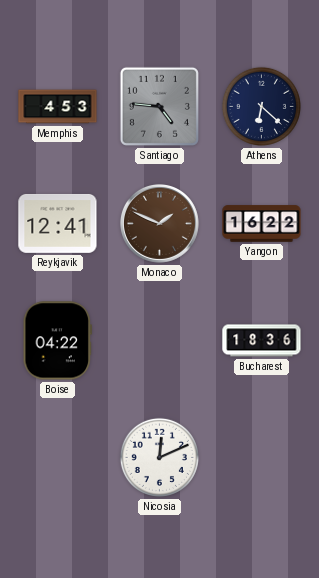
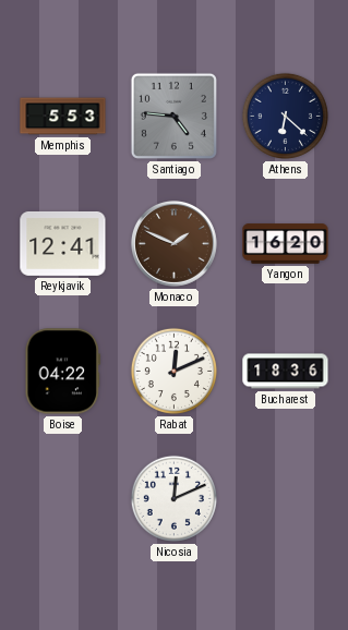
Memphis: 4:53 -> 5:53
Yangon: 16:22 -> 16:20
Rabat: none -> 12:11
